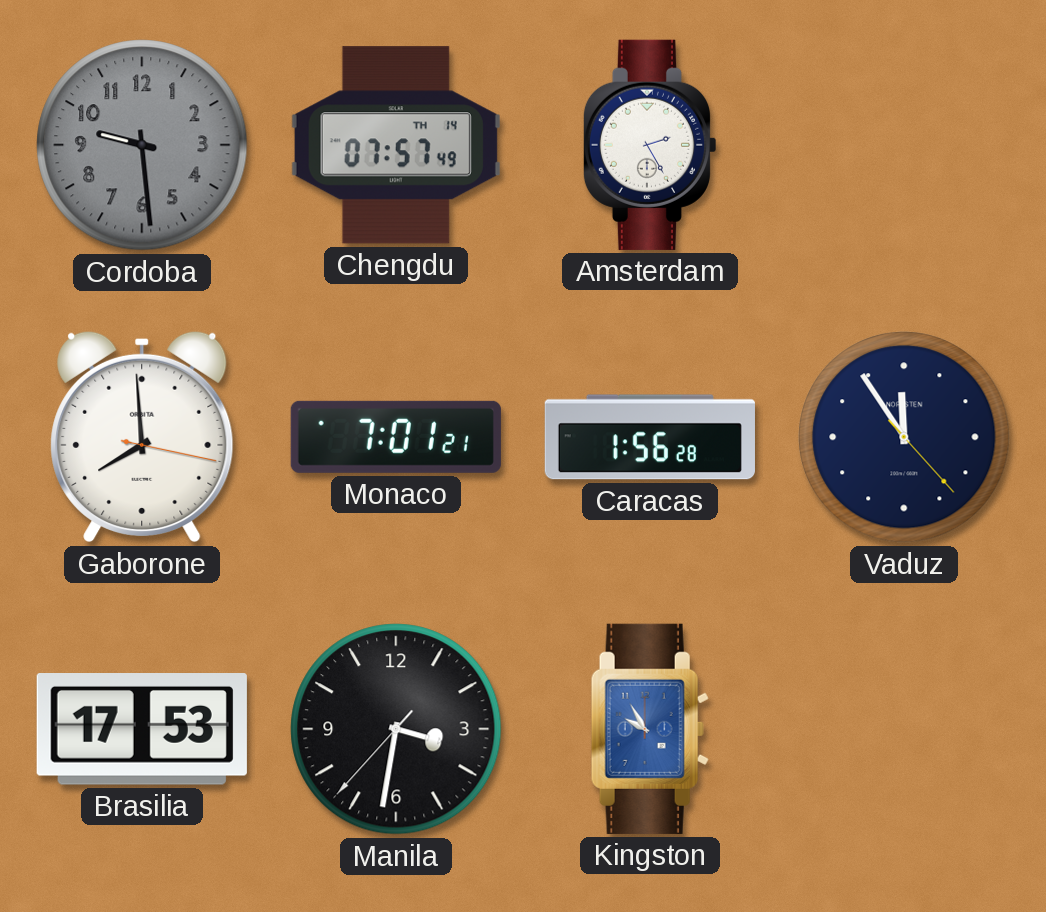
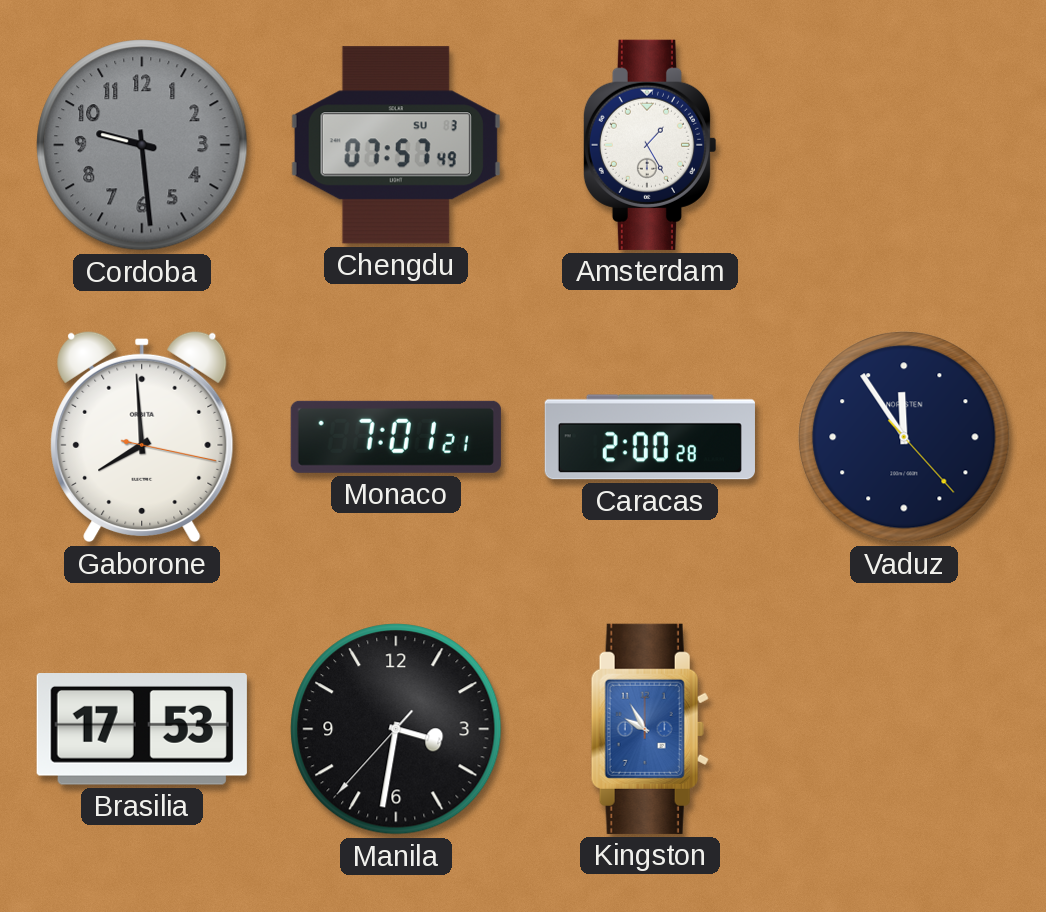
Chengdu date: TH 14 -> SU 3
Amsterdam: 2:25 -> 1:25
Caracas: 1:56 -> 2:00
